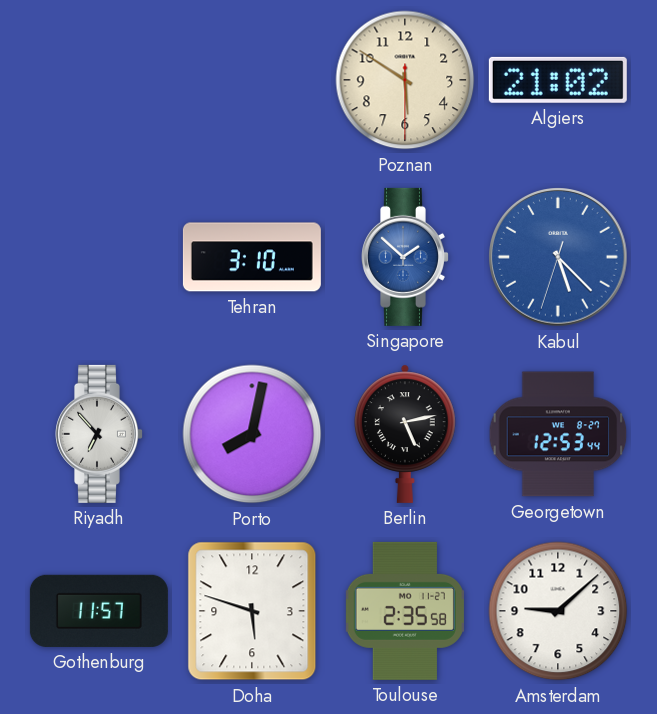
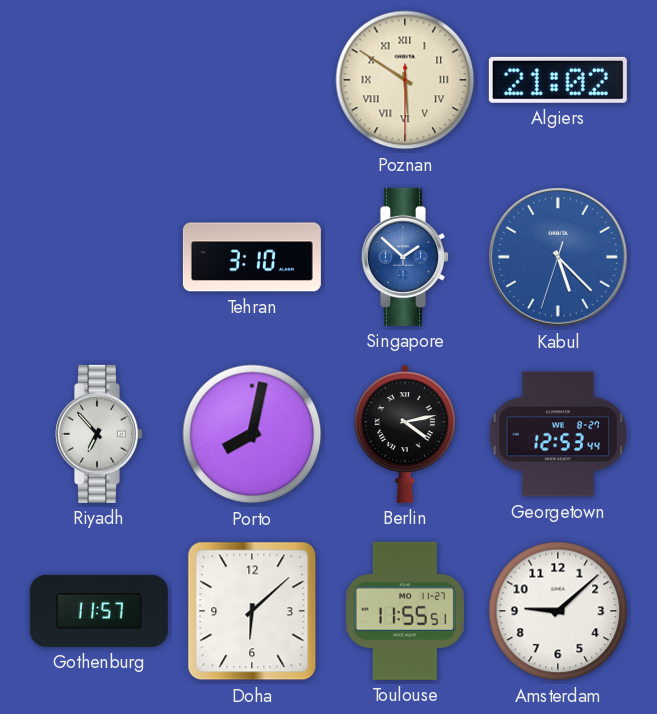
Poznan numerals: Arabic -> Roman
Berlin: 5:13 -> 4:13
Doha: 5:48 -> 6:08
Toulouse: 2:35 -> 11:55
